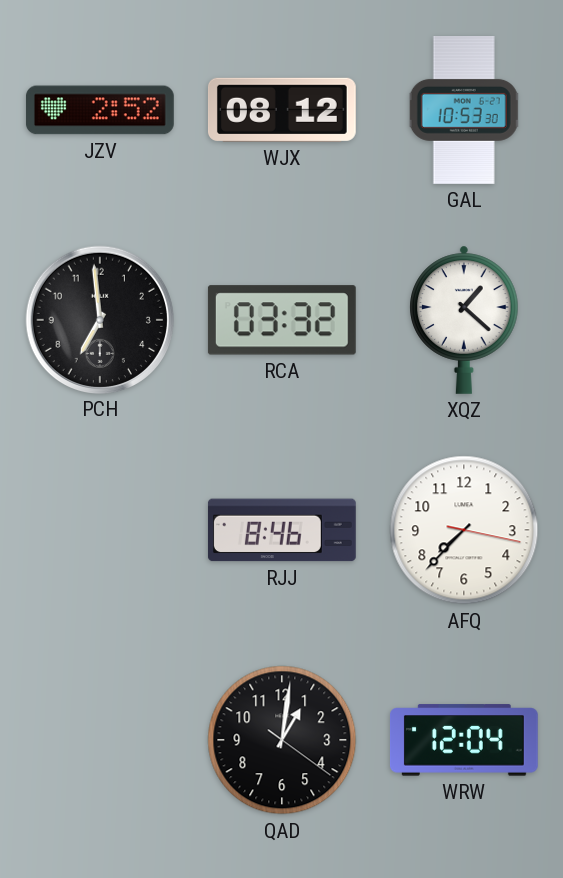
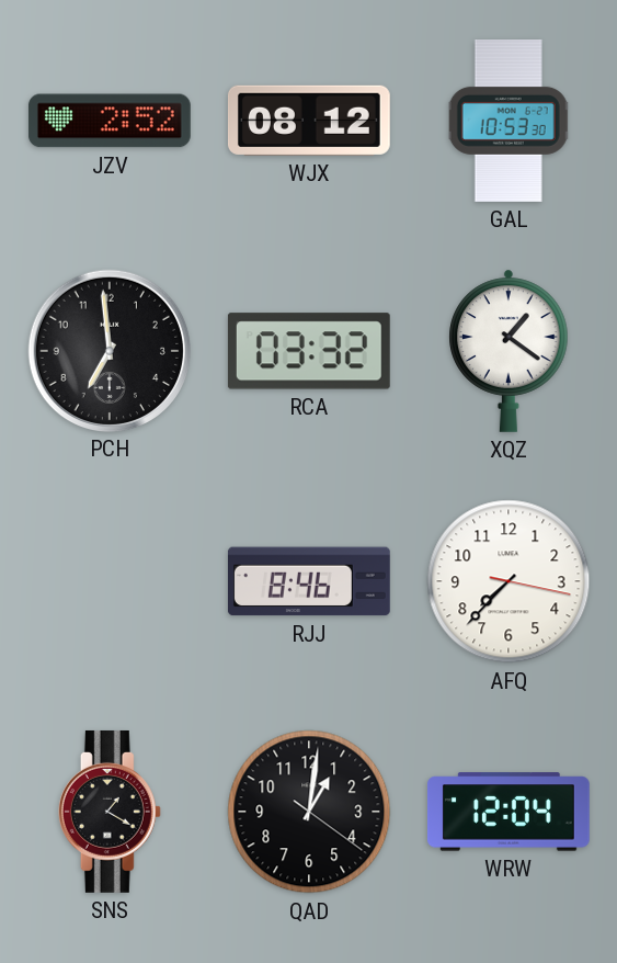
XQZ: 1:22 -> 1:21
SNS: none -> 1:20
